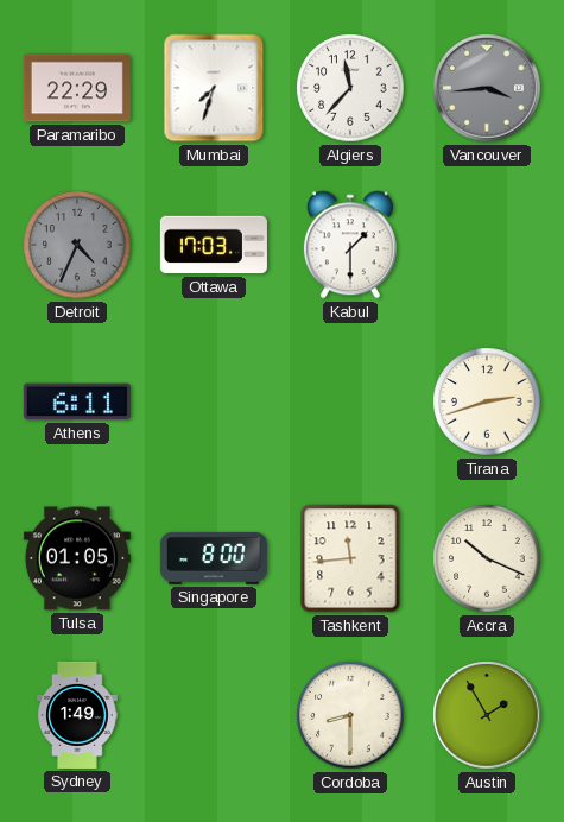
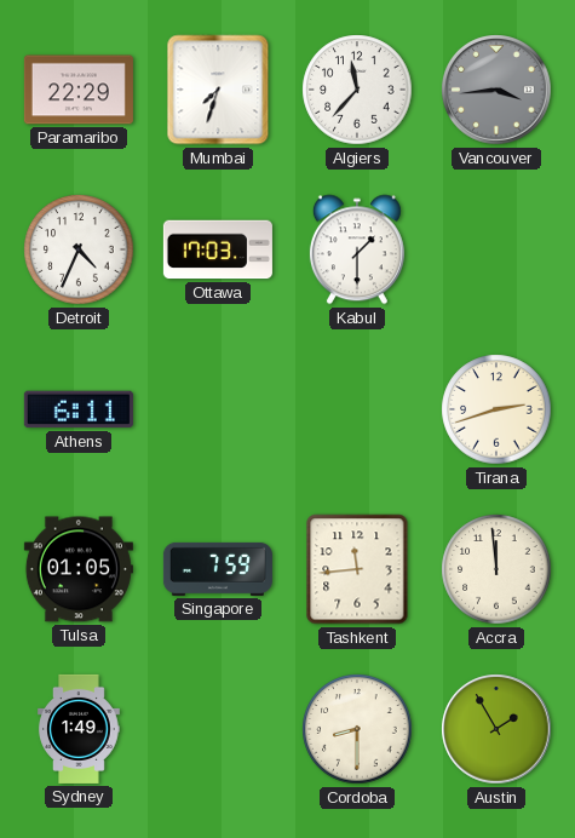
Detroit dial: grey -> white
Singapore: 8:00 -> 7:59
Accra: 10:19 -> 11:59
